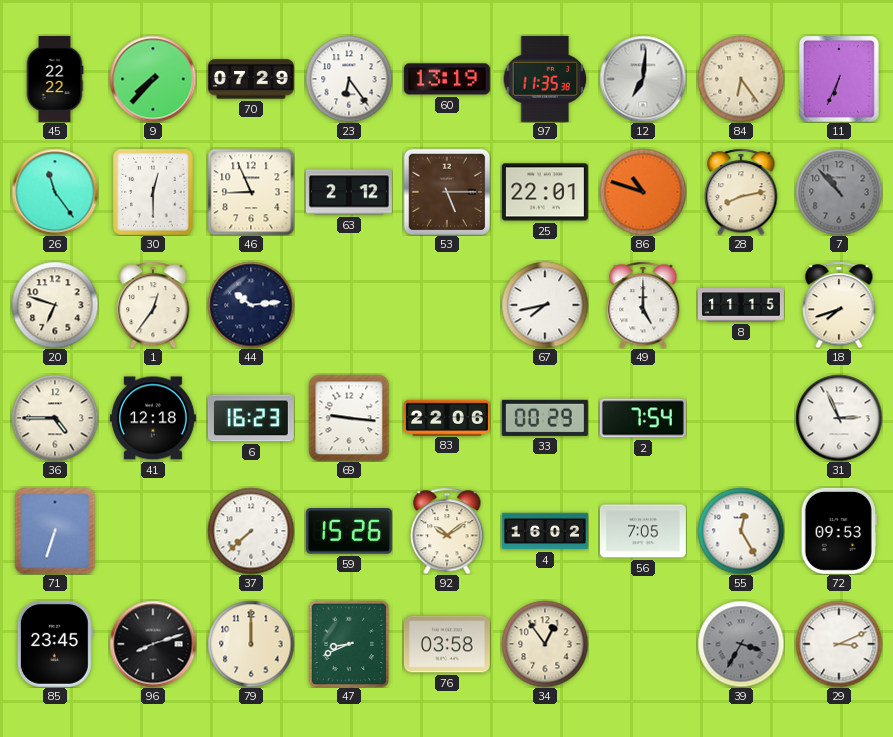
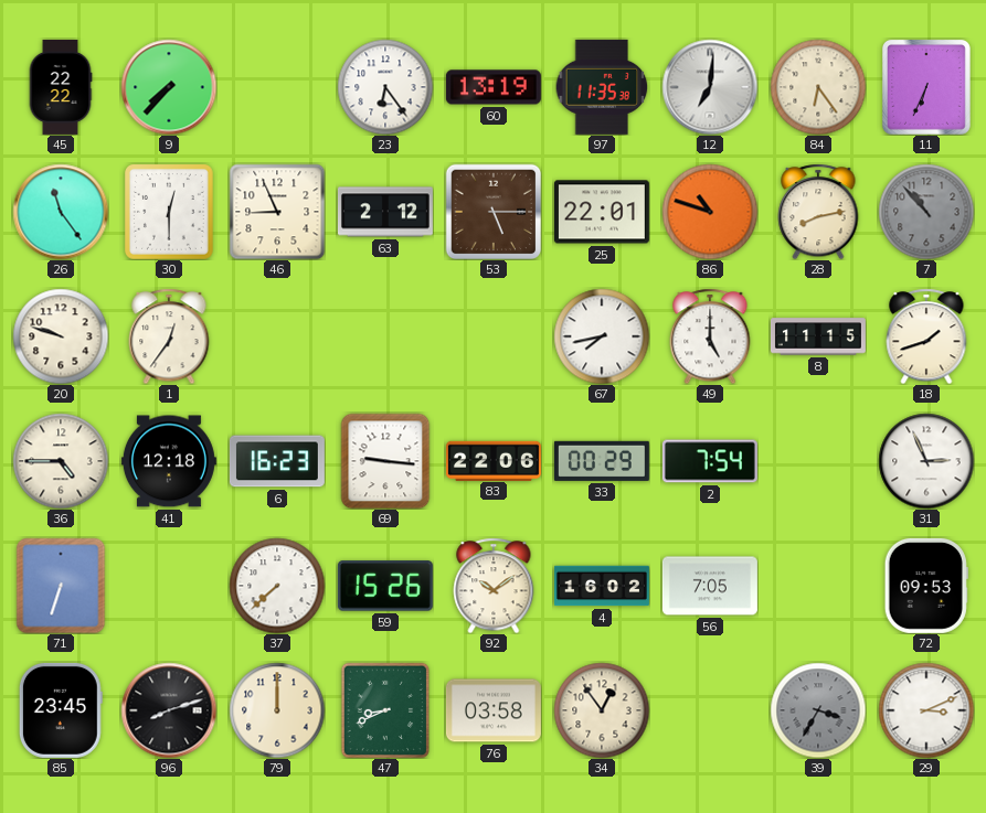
70: 07:29 -> none
20: 6:48 -> 9:48
44: 10:14 -> none
18: 7:42 -> 1:42
55: 12:25 -> none
